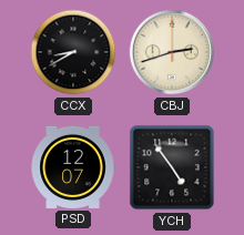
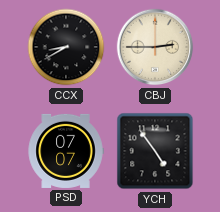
CBJ: 2:42 -> 2:45
PSD: 12:07 -> 07:07
